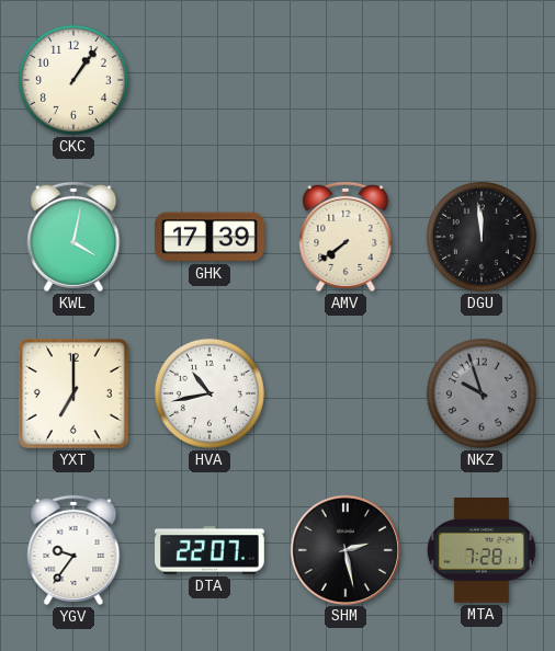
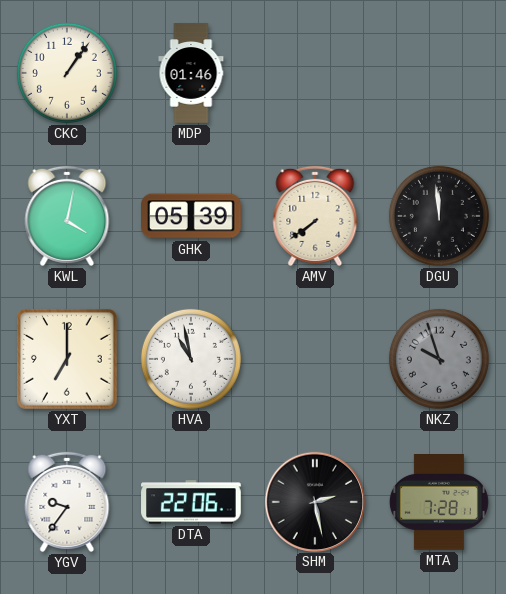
MDP: none -> 01:46
GHK: 17:39 -> 05:39
HVA: 10:43 -> 10:58
DTA: 22:07 -> 22:06
